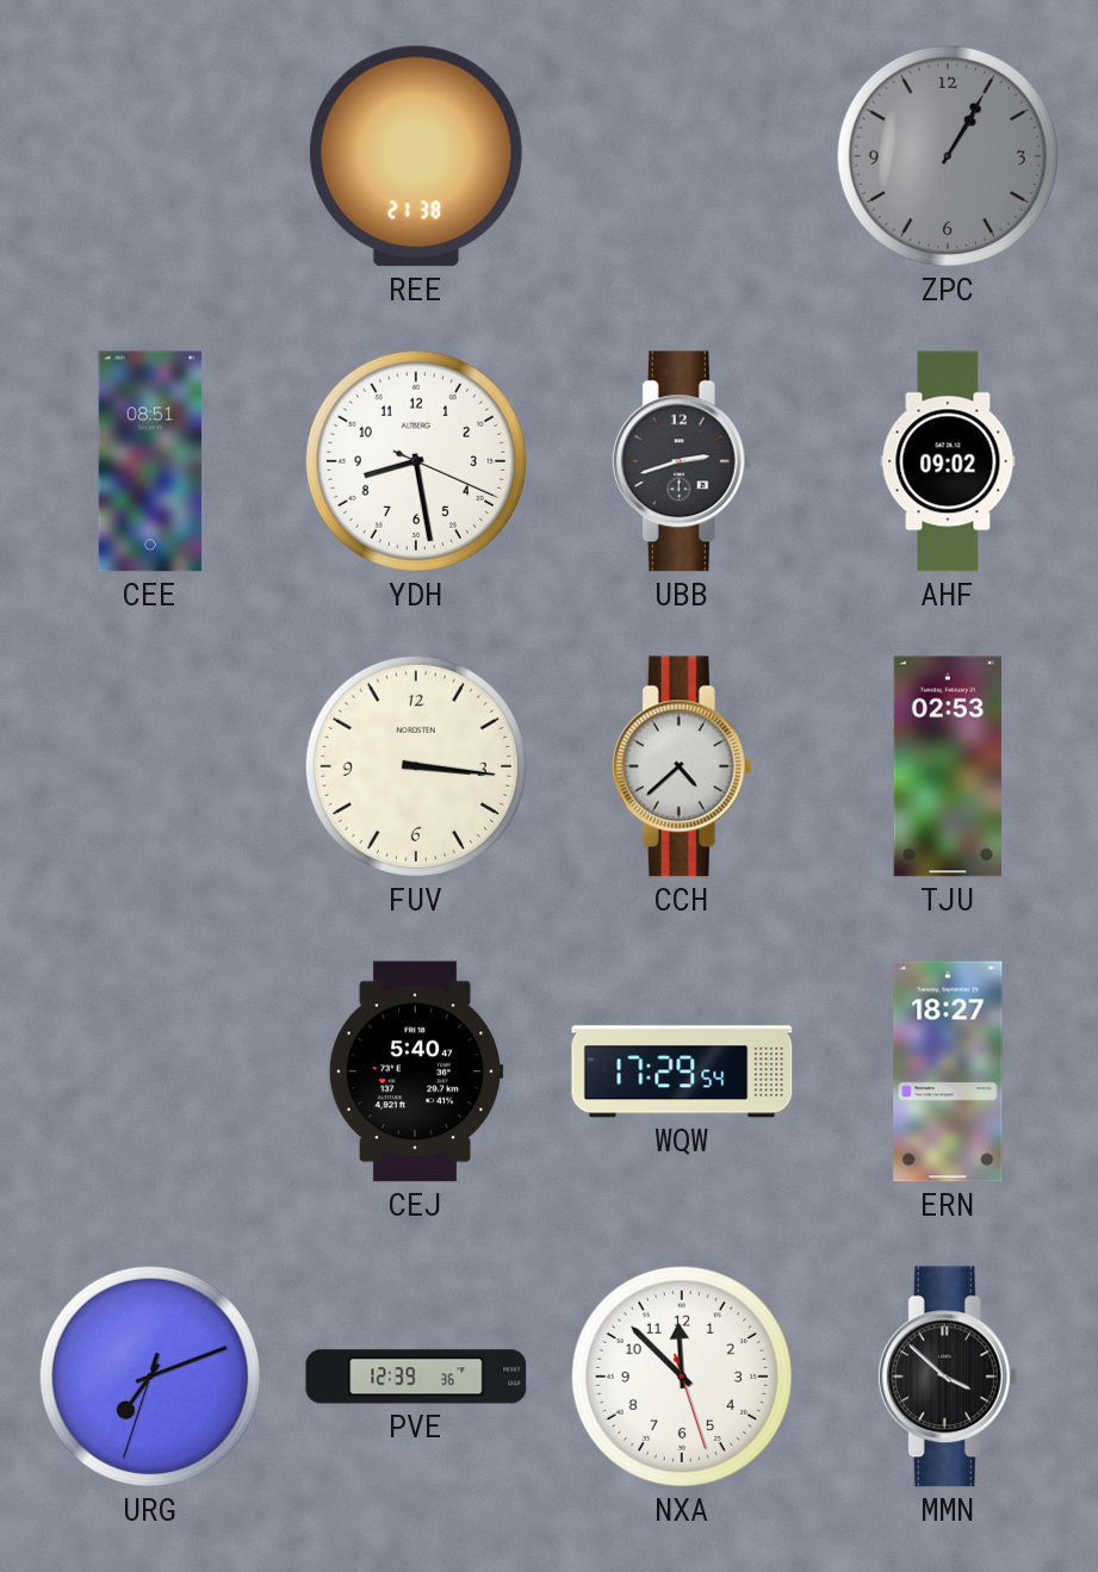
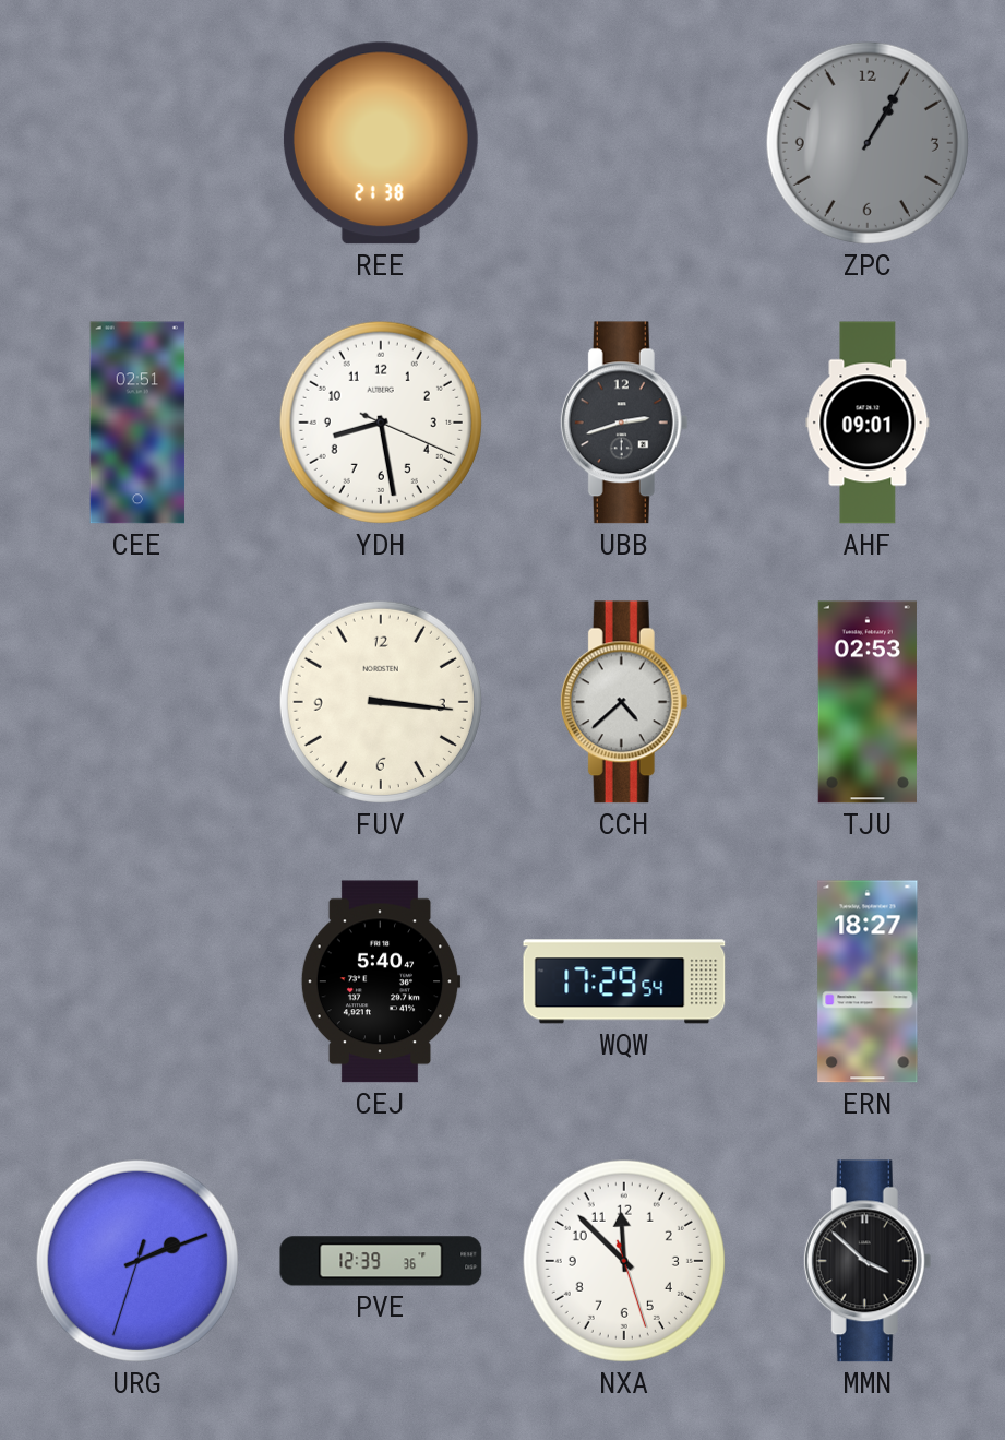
CEE: 08:51 -> 02:51
AHF: 09:02 -> 09:01
URG: 7:11 -> 2:11
